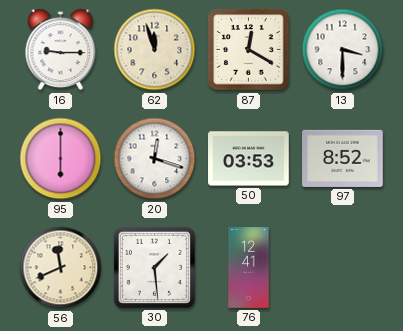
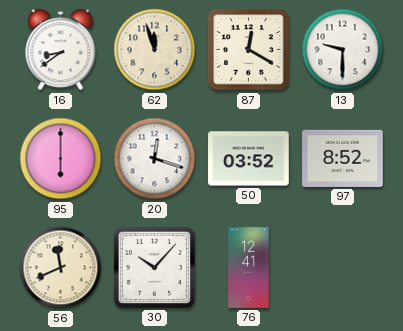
16: 9:15 -> 8:39
13: 3:30 -> 9:30
50: 03:53 -> 03:52
30: 1:29 -> 10:07
